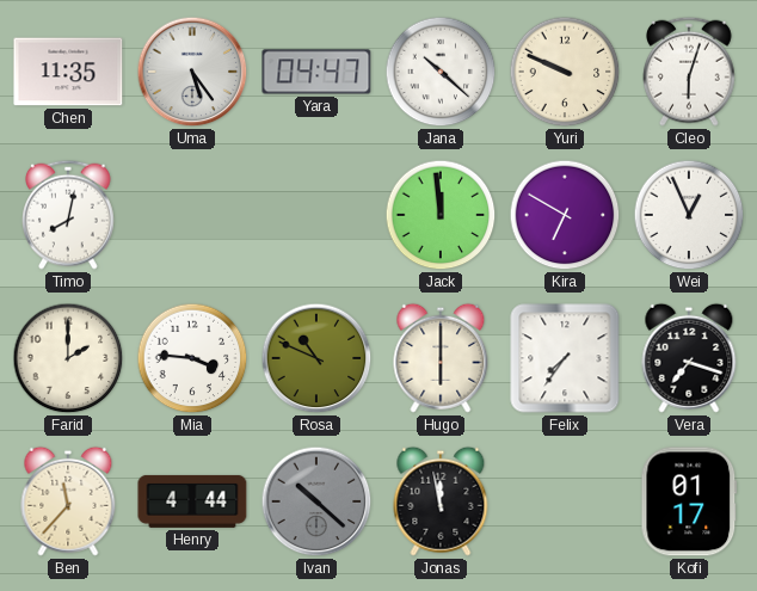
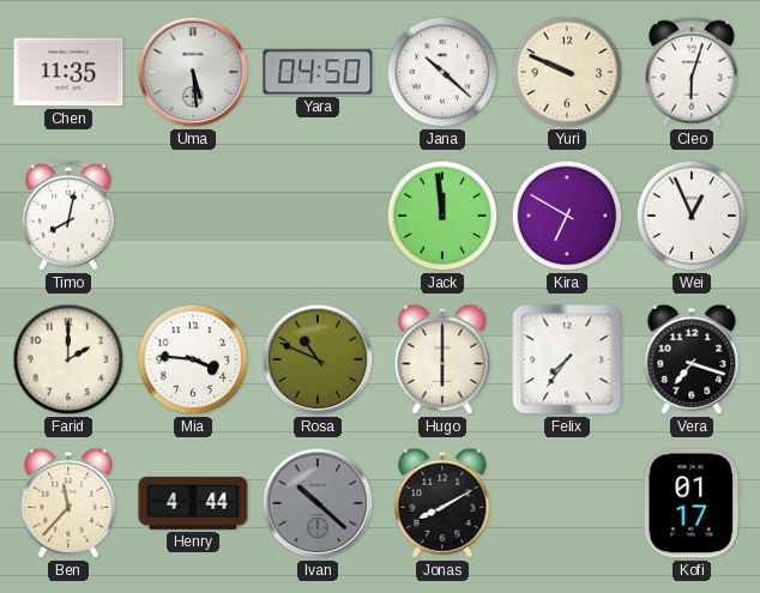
Uma: 5:24 -> 5:29
Yara: 04:47 -> 04:50
Jonas: 11:58 -> 8:10
